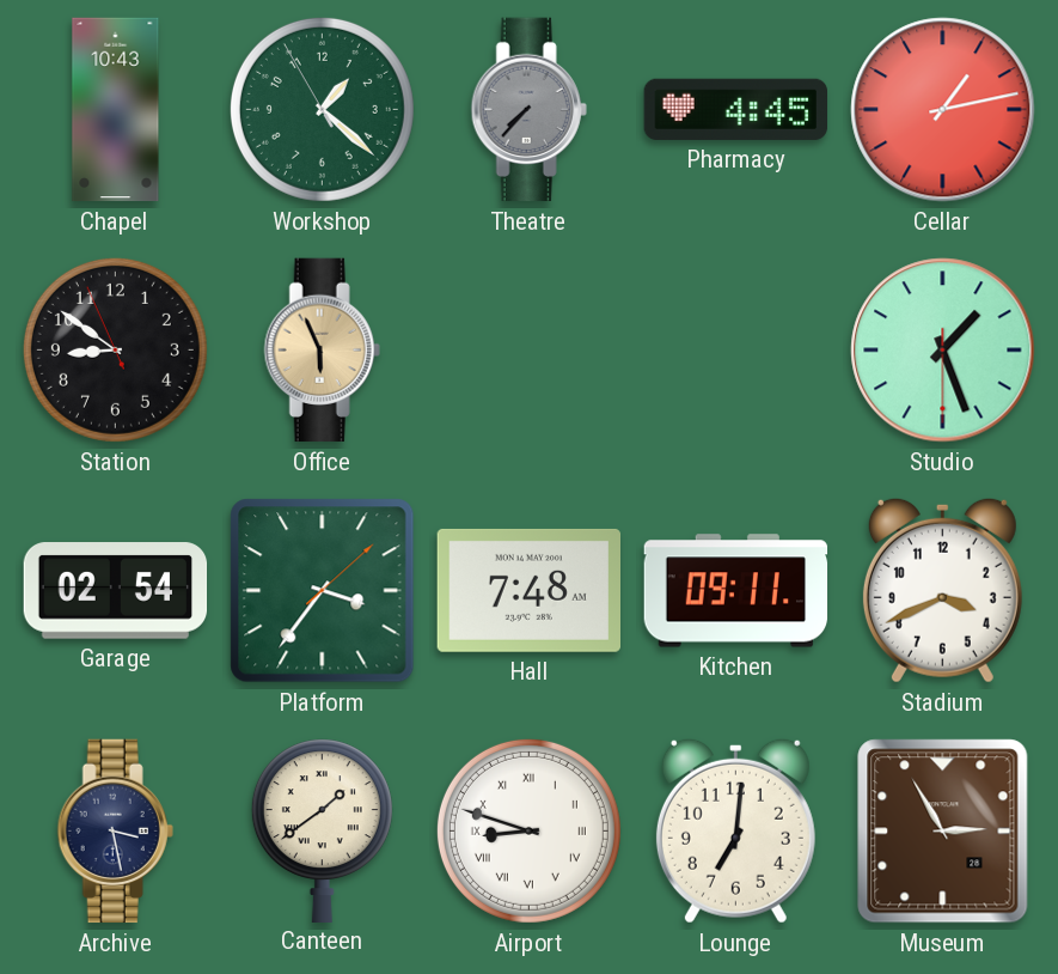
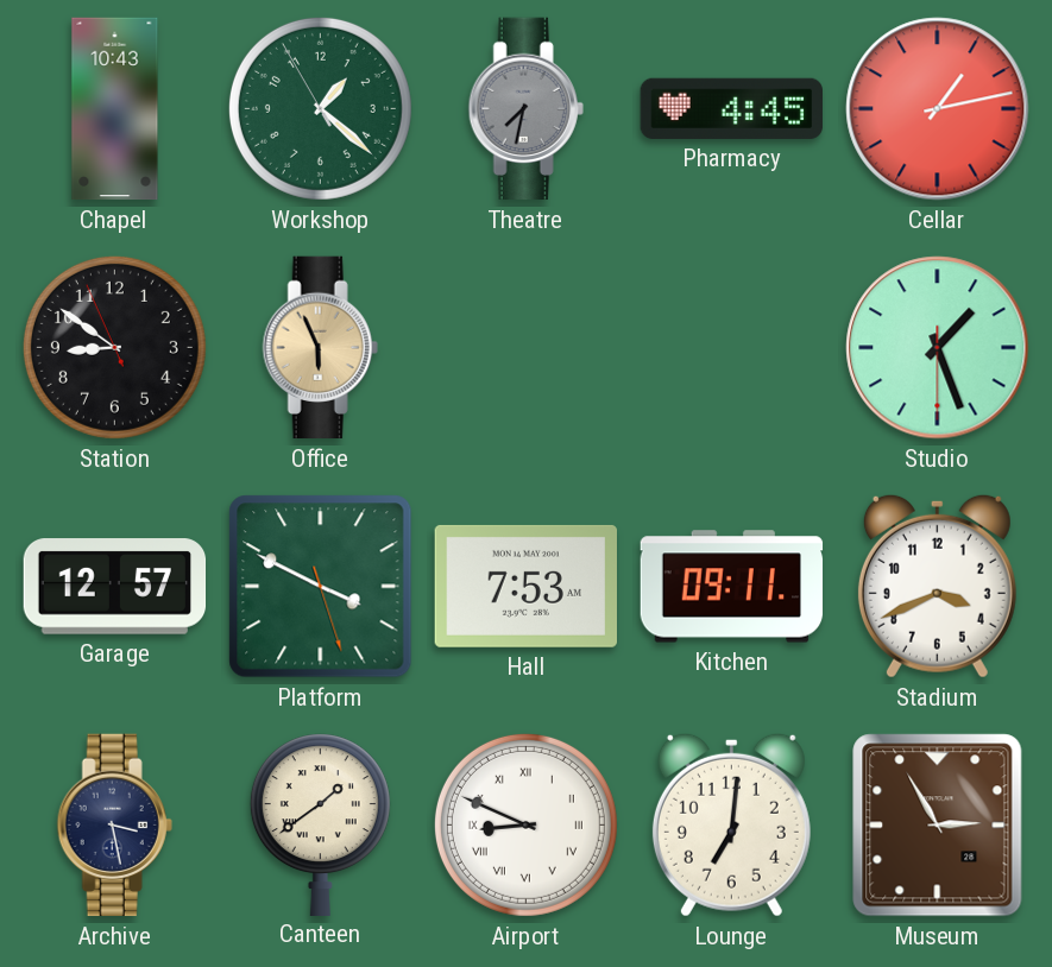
Theatre: 7:37 -> 7:32
Garage: 02:54 -> 12:57
Platform: 3:36 -> 3:49
Hall: 7:48 -> 7:53
Airport: 8:48 -> 8:49
